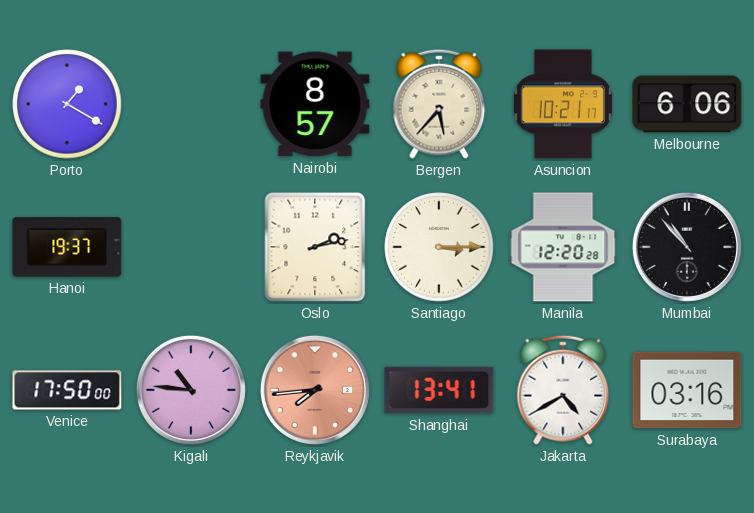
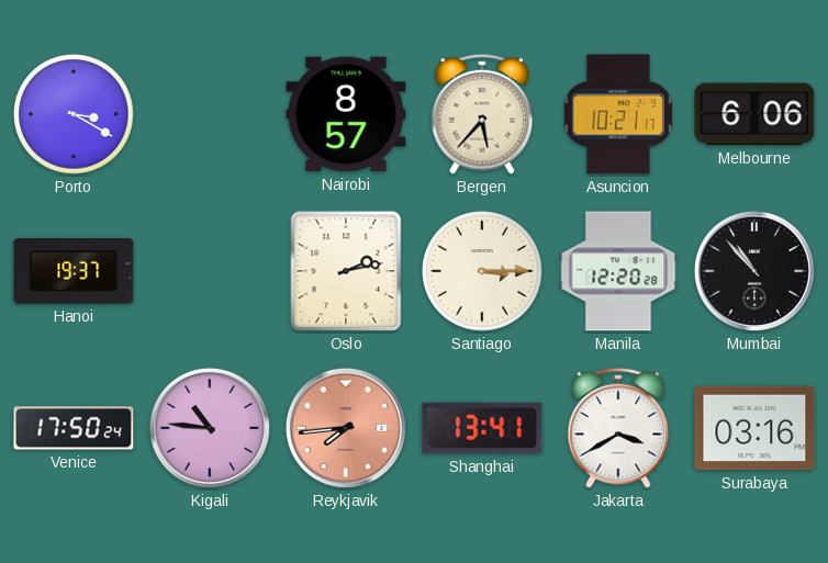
Porto: 1:20 -> 3:20
Venice: 17:50:00 -> 17:50:24
Jakarta: 4:40 -> 3:40
